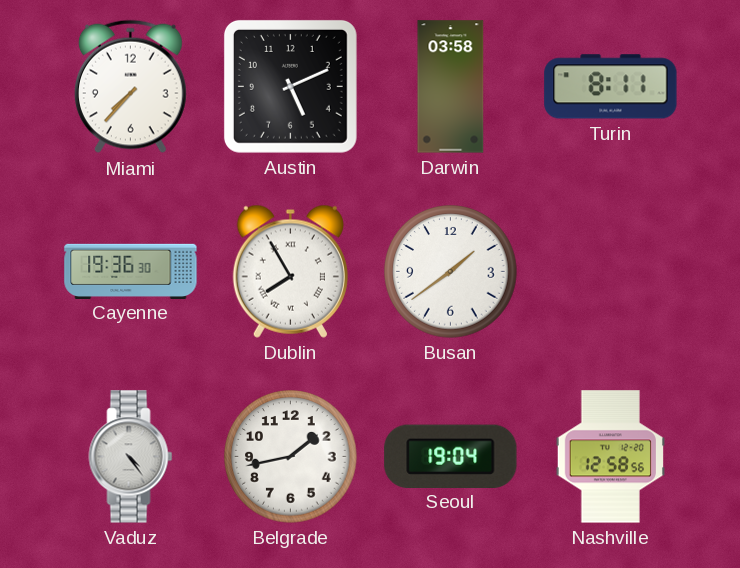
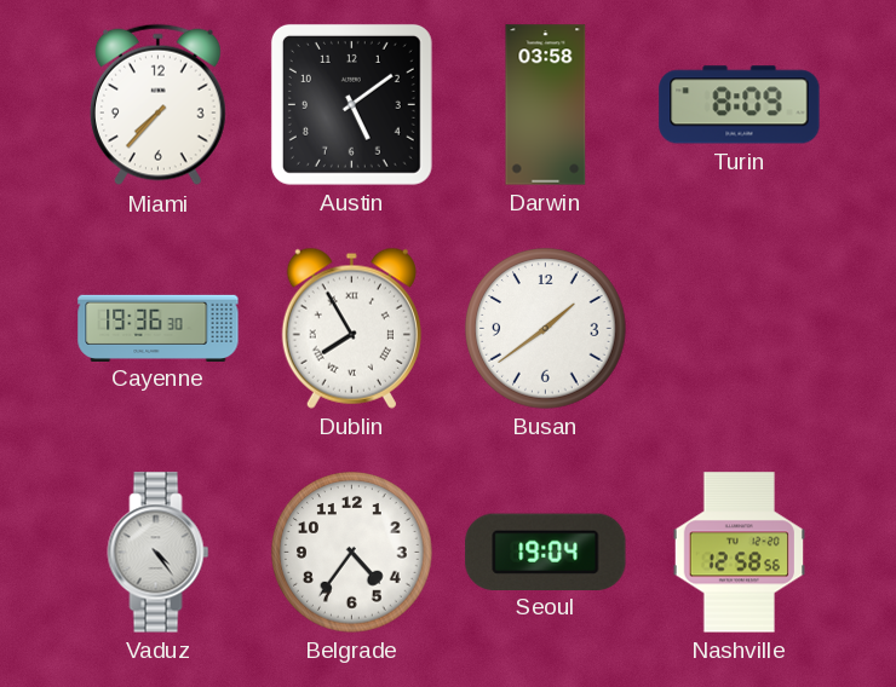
Austin: 5:11 -> 5:09
Turin: 8:11 -> 8:09
Belgrade: 1:43 -> 4:36
